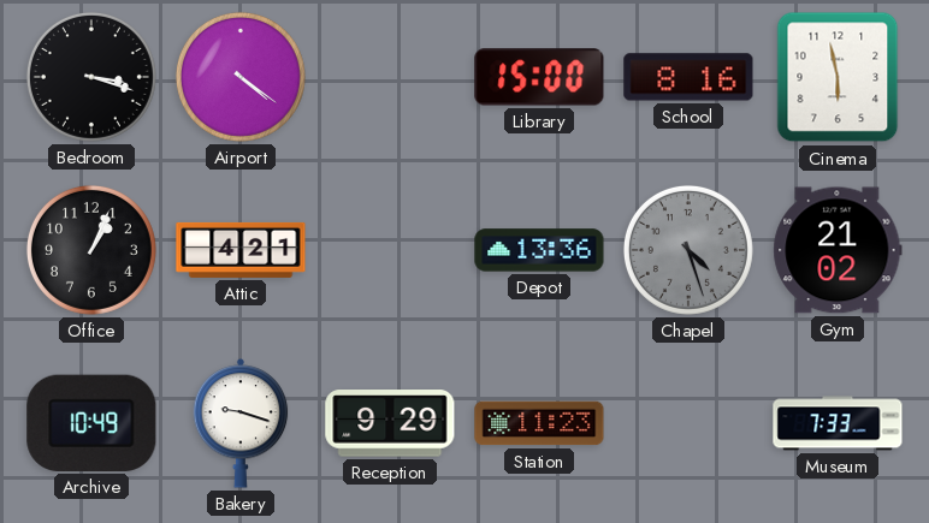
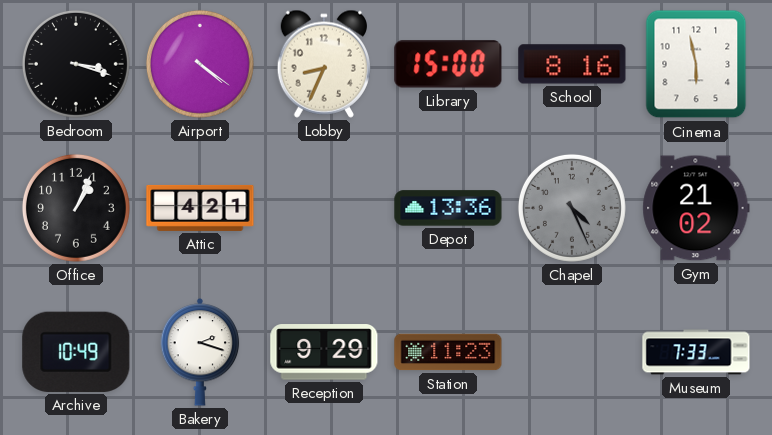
Lobby: none -> 8:34
Chapel: 4:27 -> 4:26
Bakery: 9:18 -> 2:18
